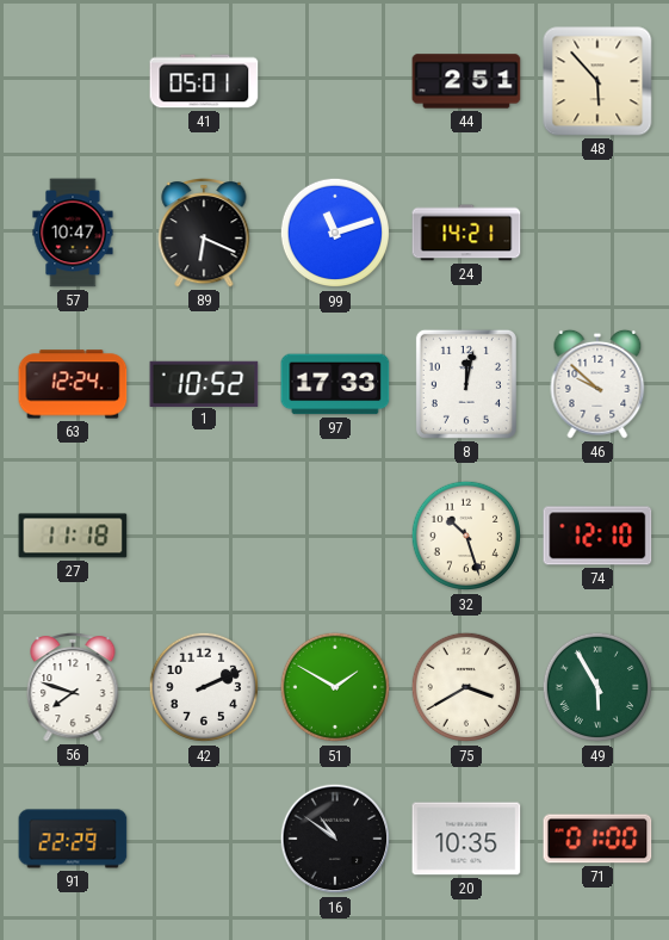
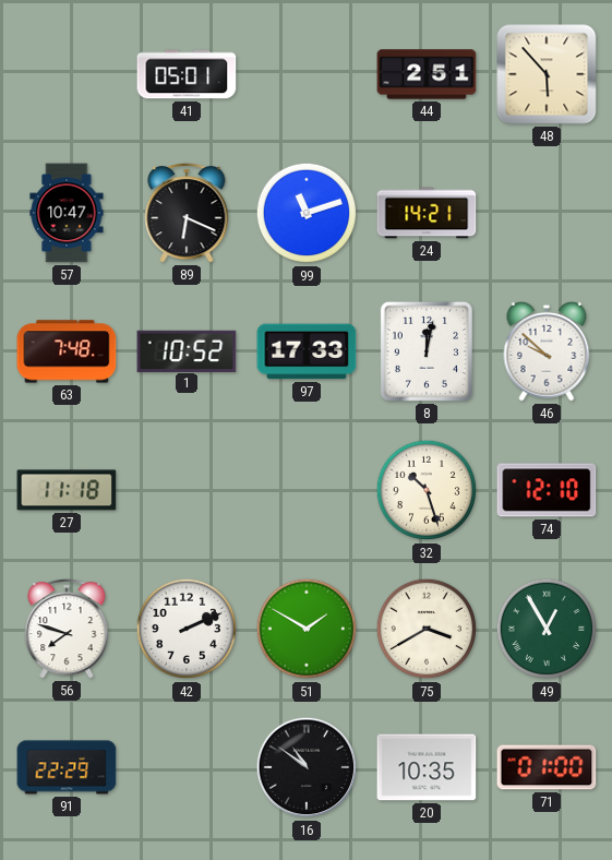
63: 12:24 -> 7:48
49: 5:55 -> 12:55
